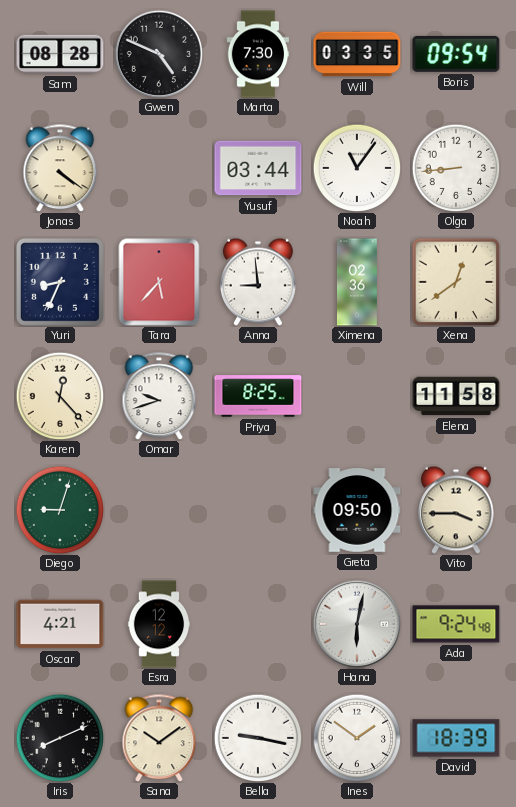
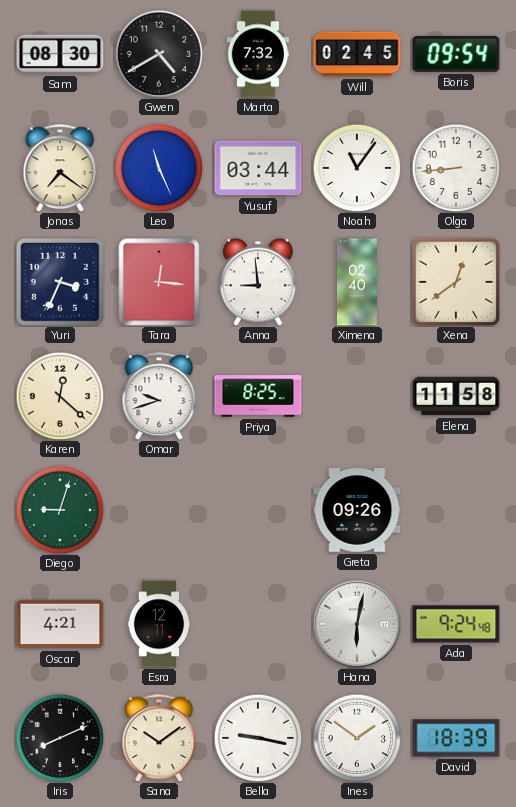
Sam: 08:28 -> 08:30
Gwen: 4:49 -> 4:40
Marta: 7:30 -> 7:32
Will: 03:35 -> 02:45
Jonas: 4:21 -> 7:21
Leo: none -> 11:26
Yuri: 8:34 -> 3:34
Tara: 5:37 -> 12:16
Ximena: 02:36 -> 02:40
Karen: 12:23 -> 12:22
Greta: 09:50 -> 09:26
Vito: 3:45 -> none
Esra: 12:12 -> 12:11
